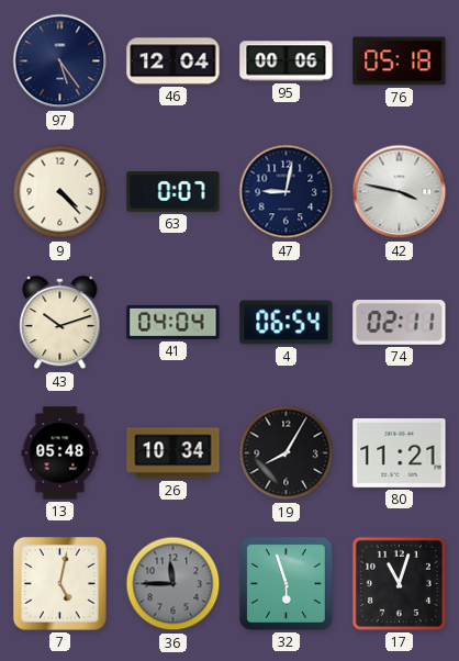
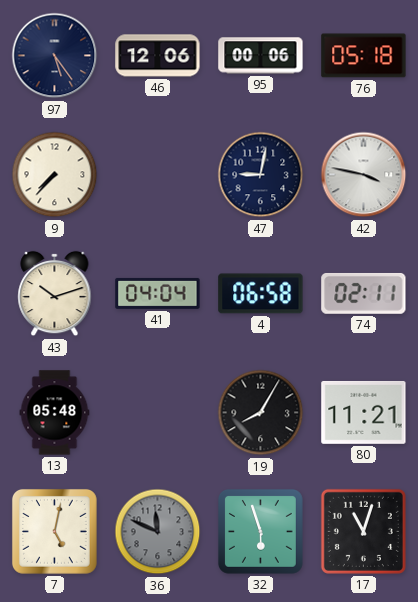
46: 12:04 -> 12:06
9: 4:23 -> 7:37
63: 0:07 -> none
4: 06:54 -> 06:58
26: 10:34 -> none
36: 11:45 -> 11:49
